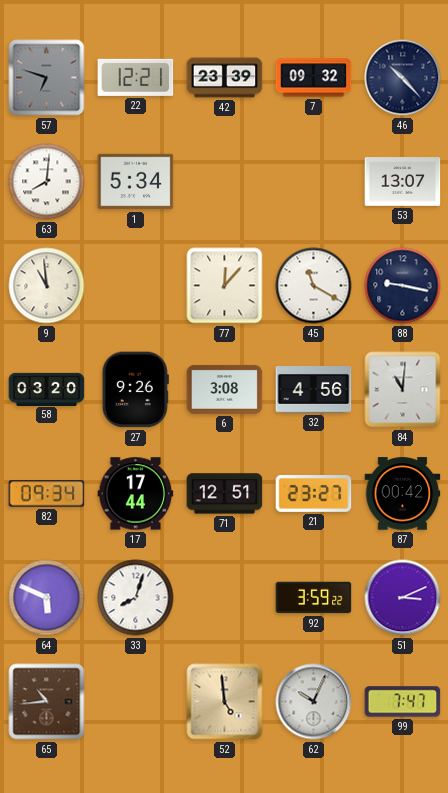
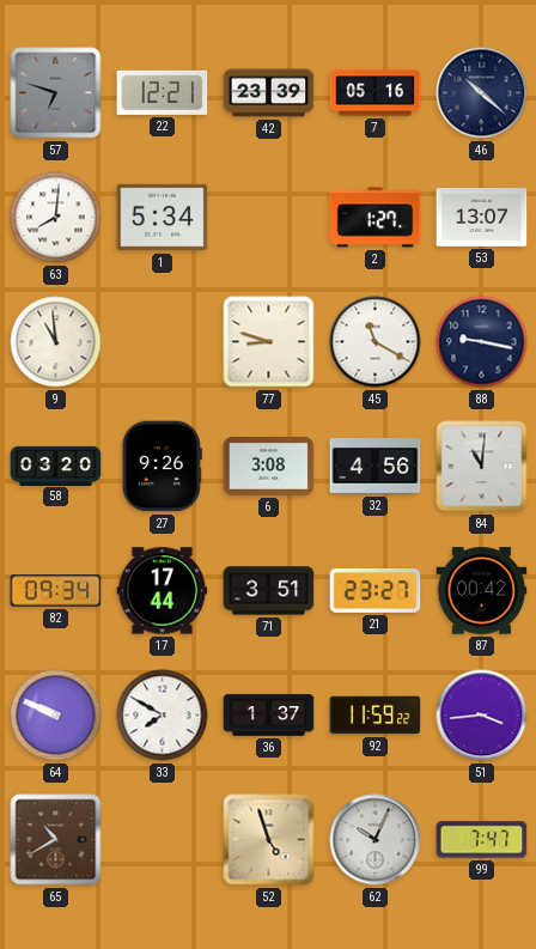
7: 09:32 -> 05:16
46: 10:23 -> 10:22
2: none -> 1:27
77: 12:07 -> 8:48
71: 12:51 -> 3:51
64: 5:49 -> 9:49
33: 8:03 -> 7:50
36: none -> 1:37
92: 3:59 -> 11:59
51: 3:11 -> 3:44
65: 10:44 -> 10:40
52: 4:59 -> 4:57
